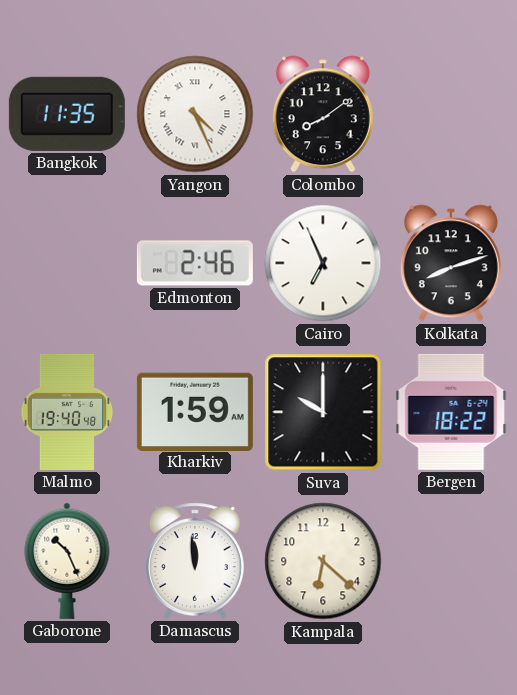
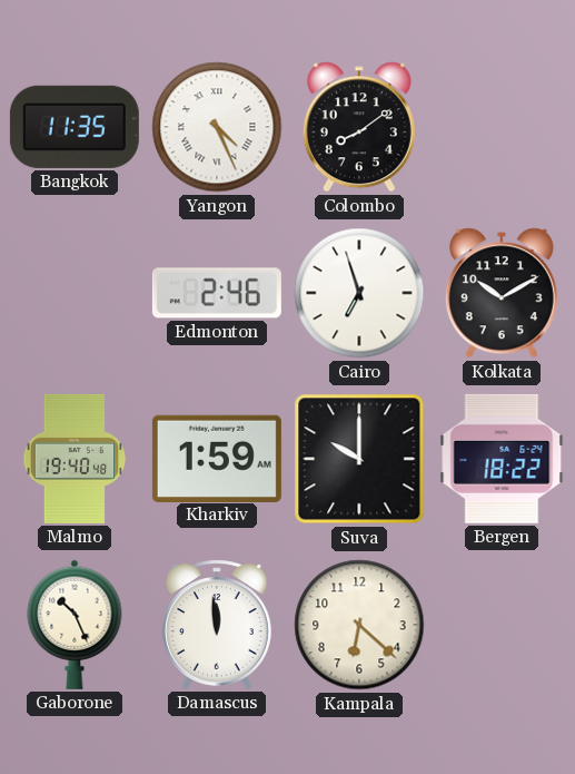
Cairo: 6:56 -> 6:57
Kolkata: 8:12 -> 10:10
